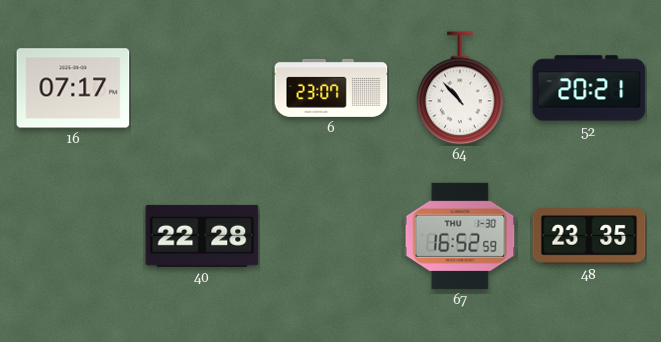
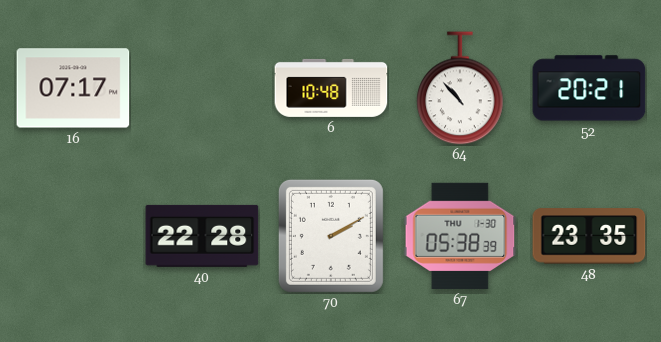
6: 23:07 -> 10:48
70: none -> 2:10
67: 16:52 -> 05:38
